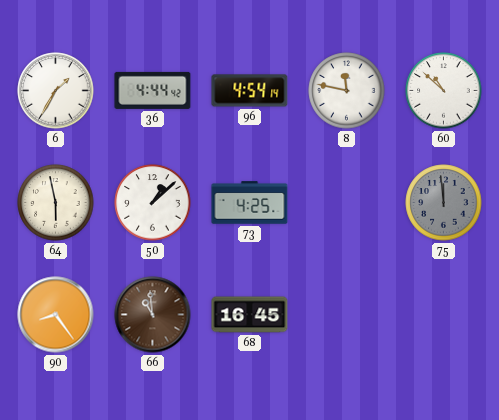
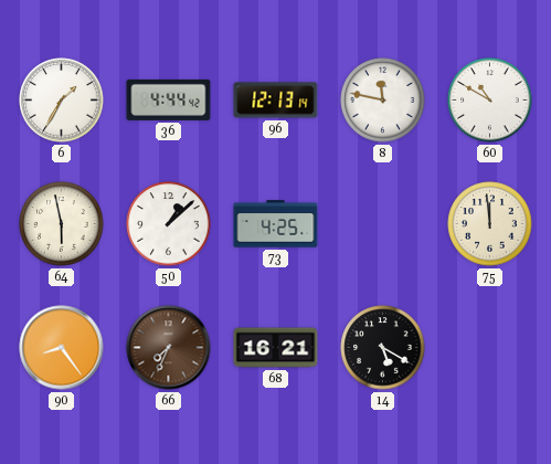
96: 4:54 -> 12:13
60: 10:52 -> 10:50
75 dial: grey -> cream
66: 10:59 -> 7:34
68: 16:45 -> 16:21
14: none -> 5:20
